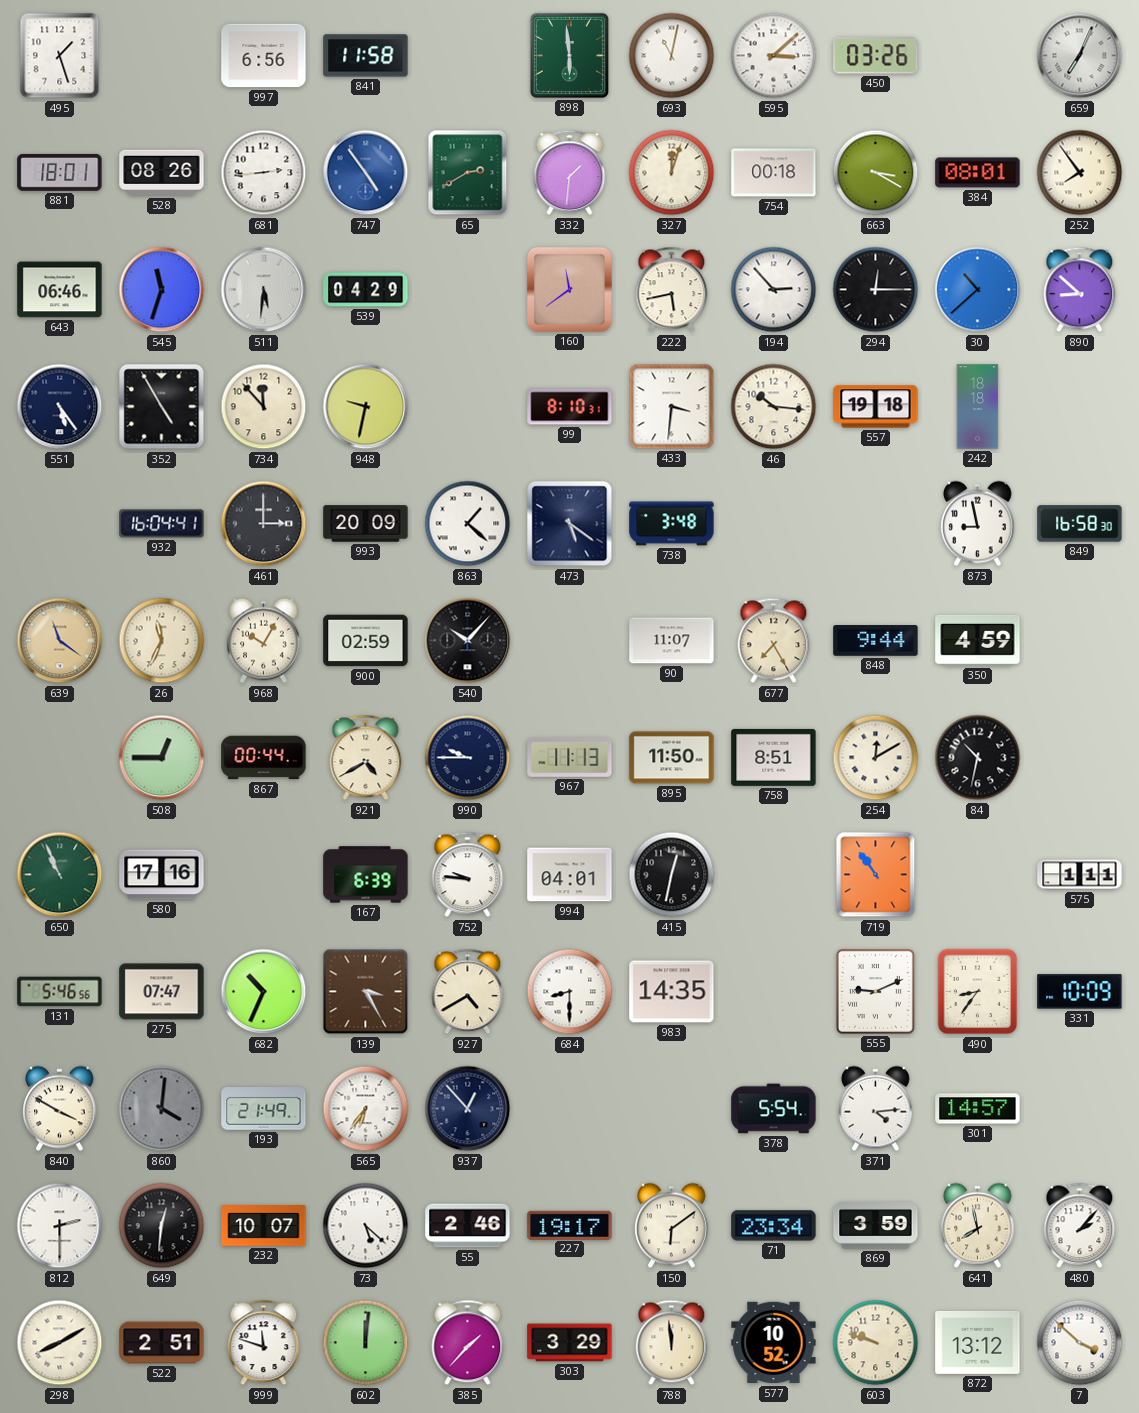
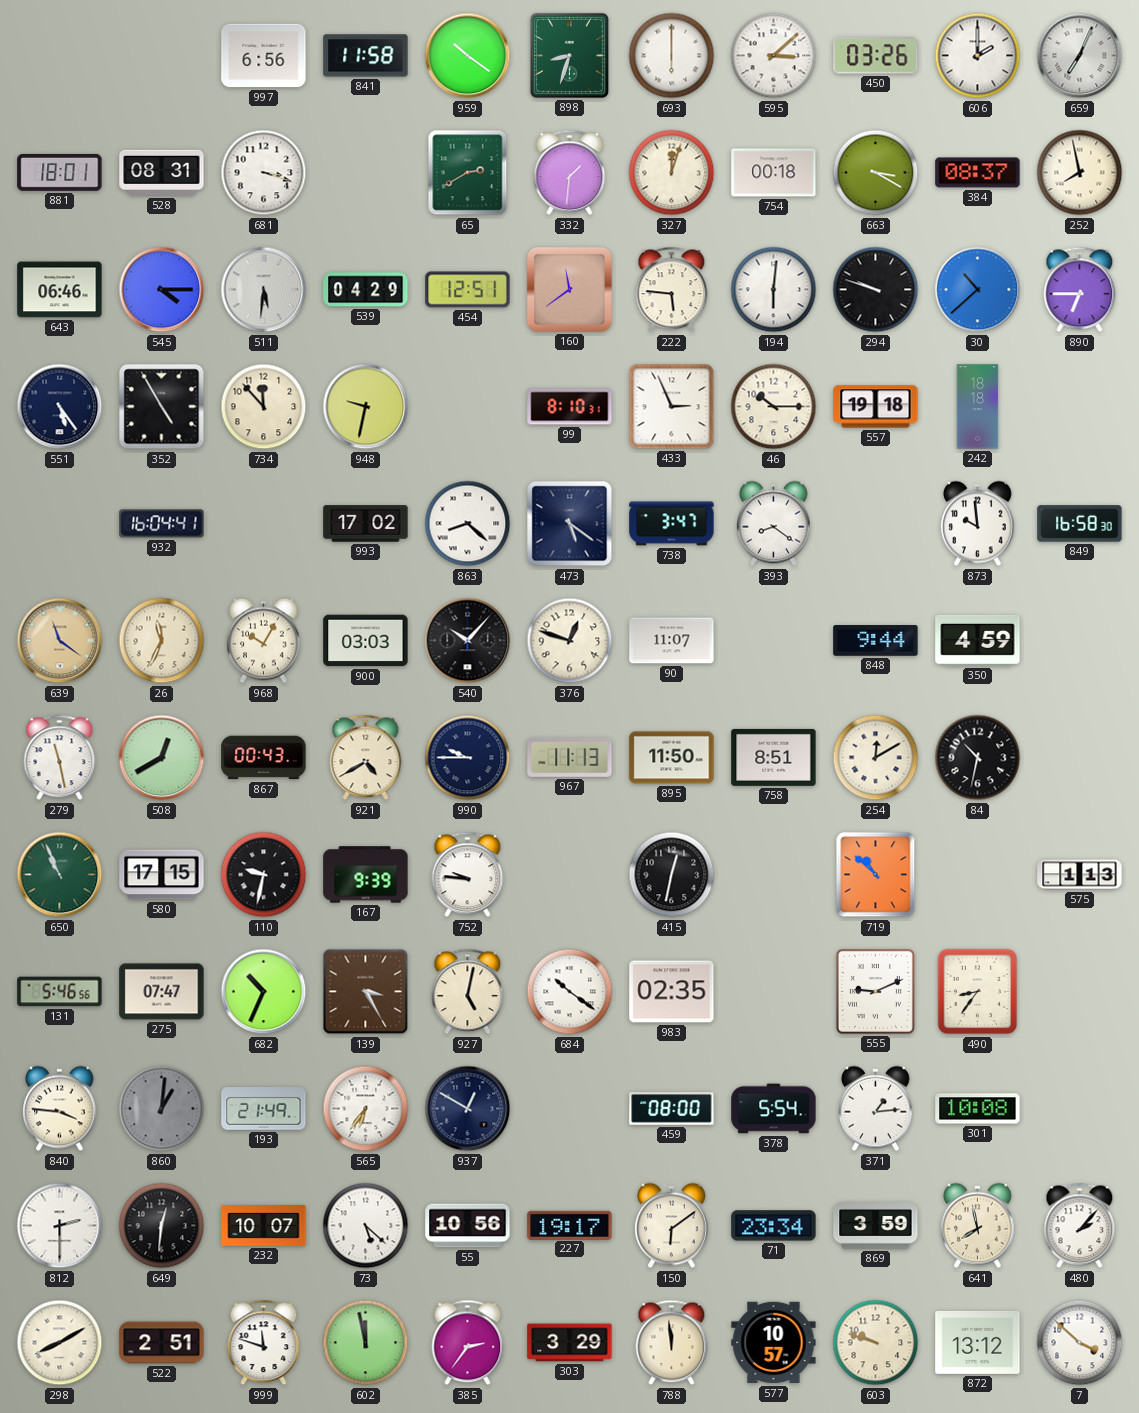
495: 1:27 -> none
959: none -> 10:21
898: 5:59 -> 8:33
693: 11:02 -> 6:00
606: none -> 2:00
528: 08:26 -> 08:31
681: 2:44 -> 3:18
747: 4:54 -> none
384: 08:01 -> 08:37
252: 7:54 -> 7:58
545: 11:33 -> 4:15
454: none -> 12:51
222: 5:43 -> 5:46
194: 2:53 -> 6:01
294: 12:15 -> 9:48
890: 8:52 -> 6:45
433: 3:31 -> 2:56
46: 10:16 -> 10:15
461: 3:00 -> none
993: 20:09 -> 17:02
863: 1:22 -> 8:22
738: 3:48 -> 3:47
393: none -> 8:21
873: 8:58 -> 9:59
900: 02:59 -> 03:03
376: none -> 12:48
677: 7:25 -> none
279: none -> 11:28
508: 12:45 -> 12:40
867: 00:44 -> 00:43
580: 17:16 -> 17:15
110: none -> 9:32
167: 6:39 -> 9:39
994: 04:01 -> none
719: 10:54 -> 10:52
575: 1:11 -> 1:13
927: 4:40 -> 5:02
684: 8:30 -> 10:21
983: 14:35 -> 02:35
331: 10:09 -> none
840: 3:50 -> 3:46
860: 4:01 -> 1:01
937: 12:53 -> 12:50
459: none -> 08:00
371: 4:14 -> 1:14
301: 14:57 -> 10:08
55: 2:46 -> 10:56
602: 12:01 -> 11:58
385: 1:37 -> 2:36
577: 10:52 -> 10:57
